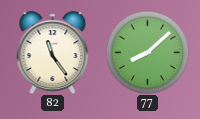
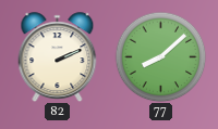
82: 11:24 -> 2:11
